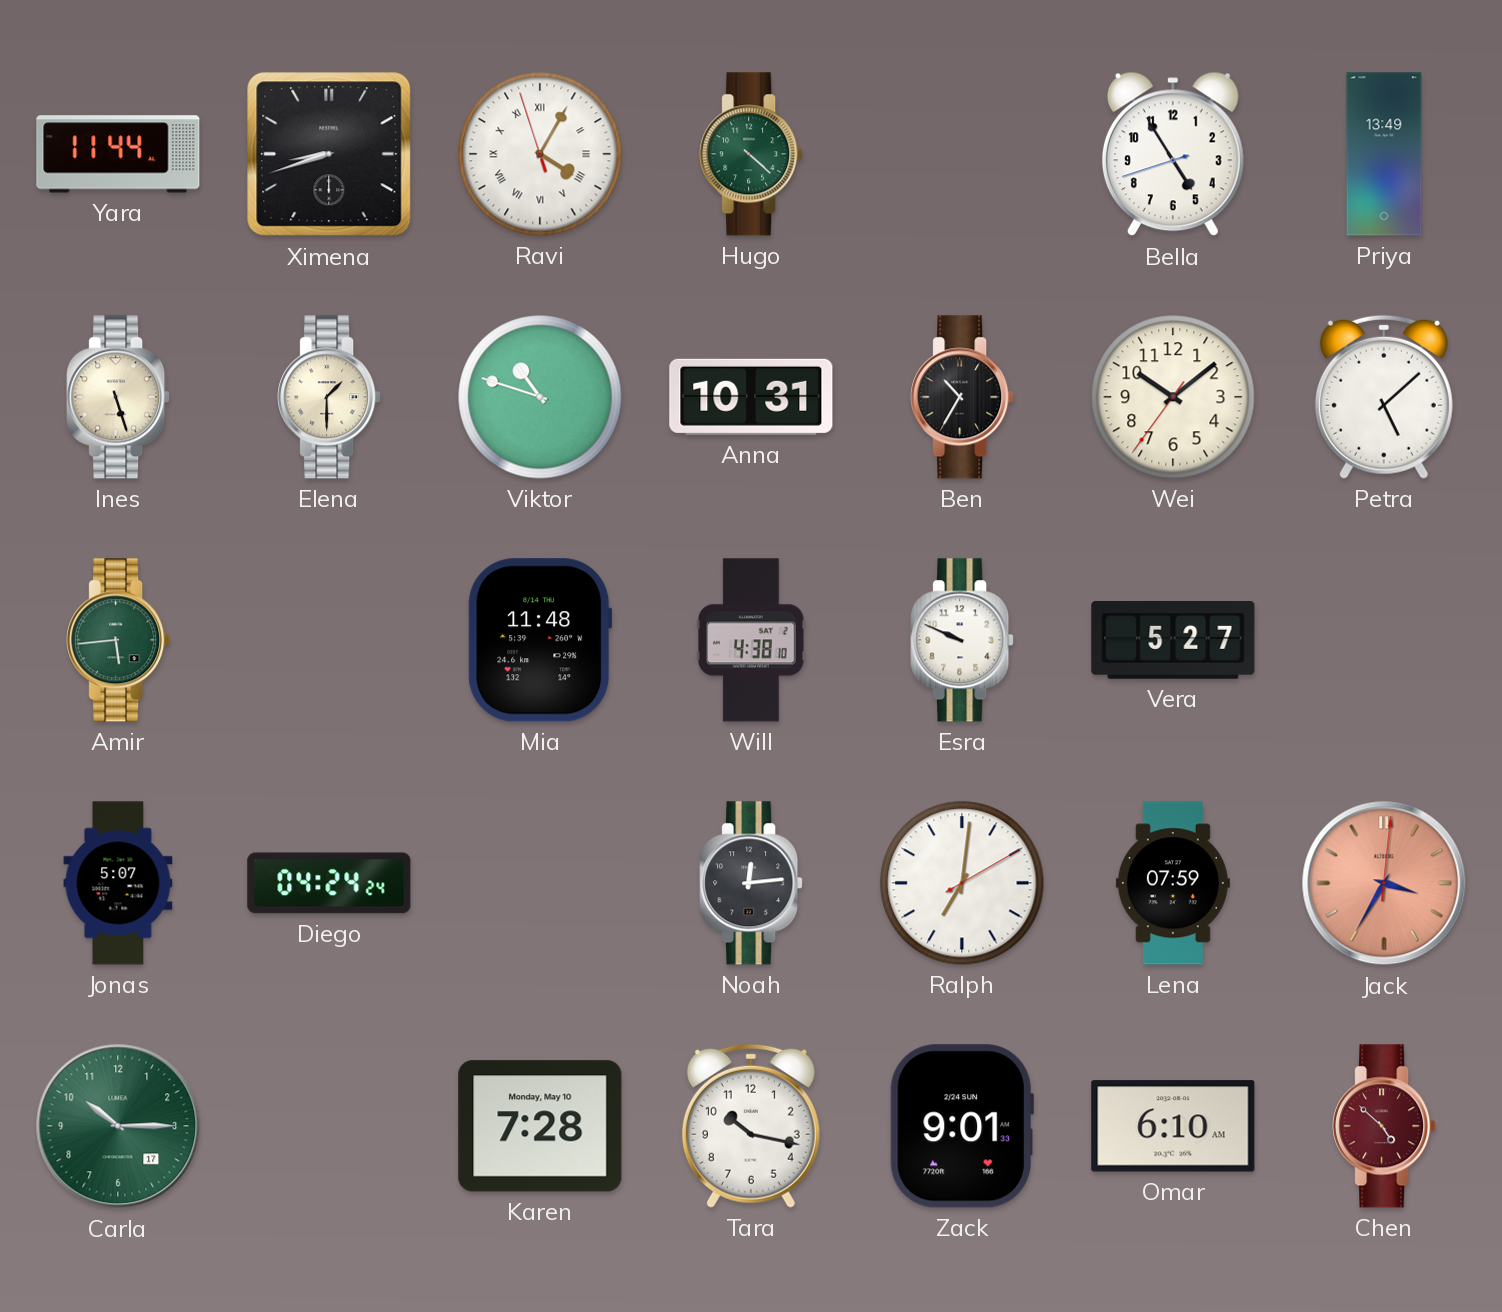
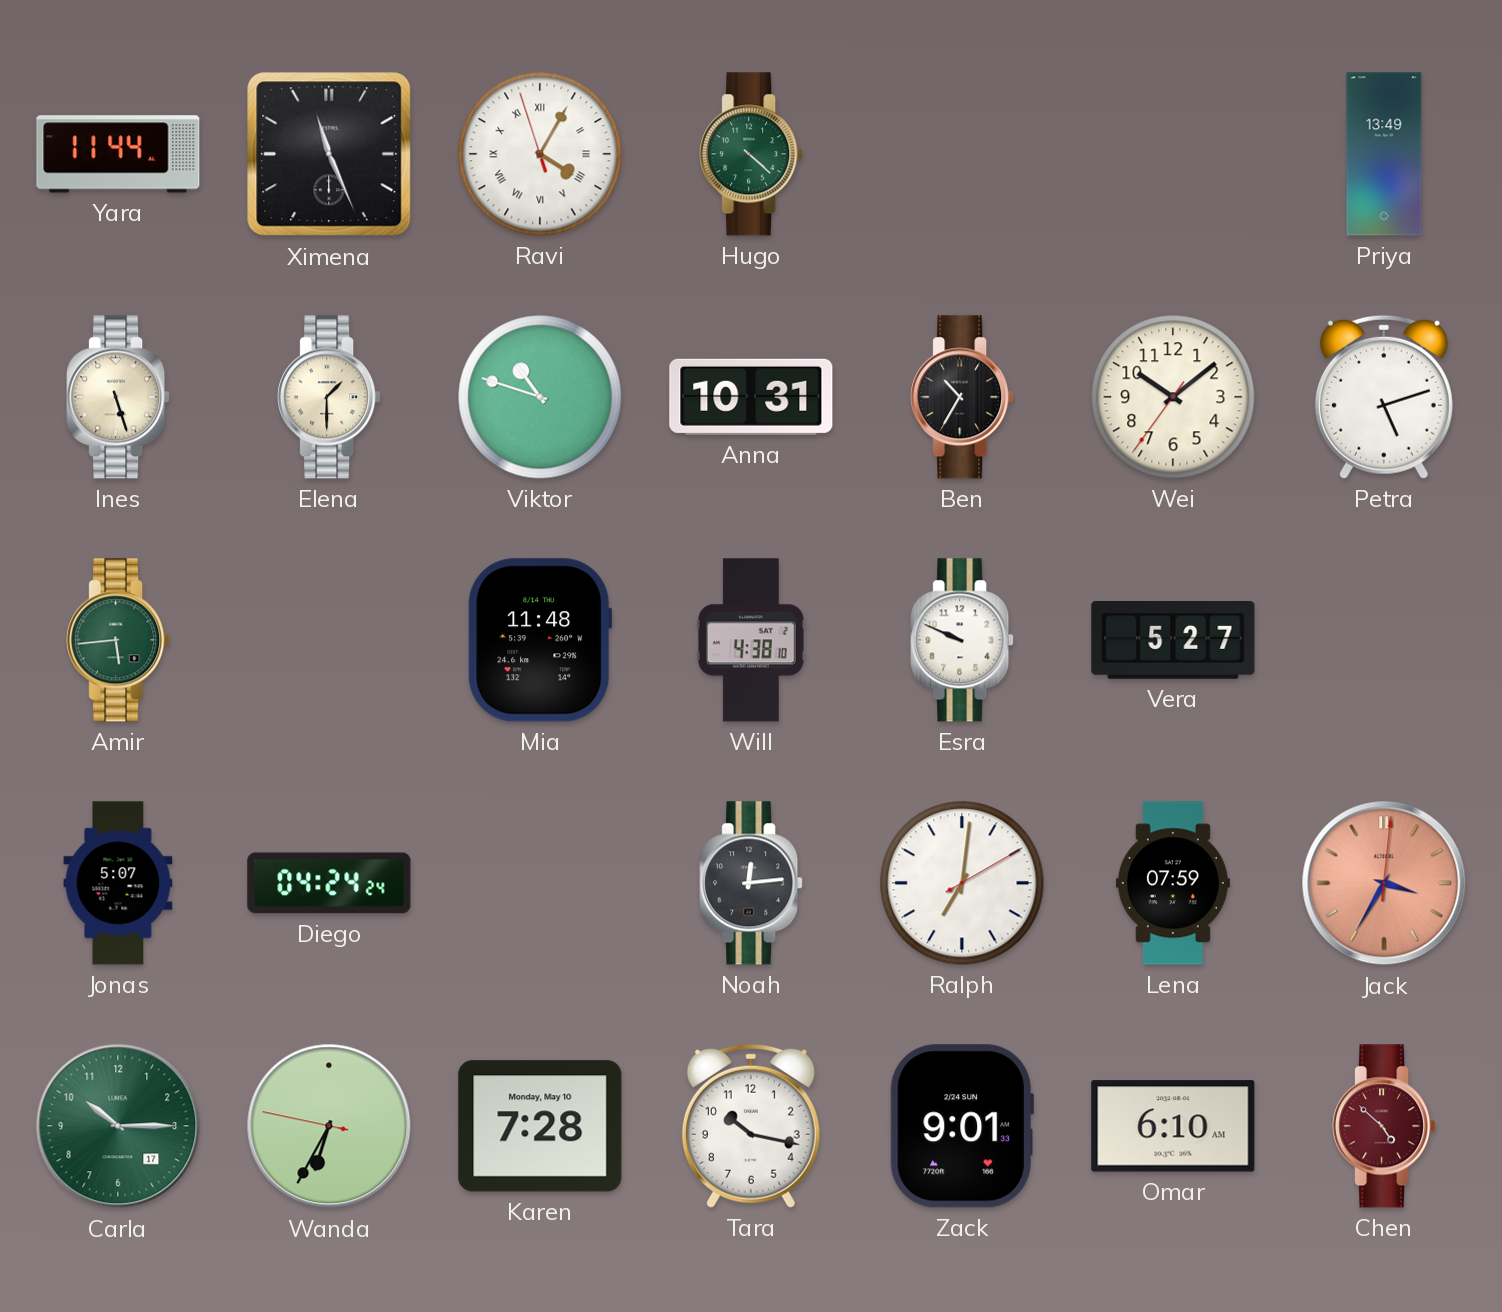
Ximena: 8:42 -> 11:26
Bella: 4:54 -> none
Petra: 5:08 -> 5:12
Wanda: none -> 6:34
